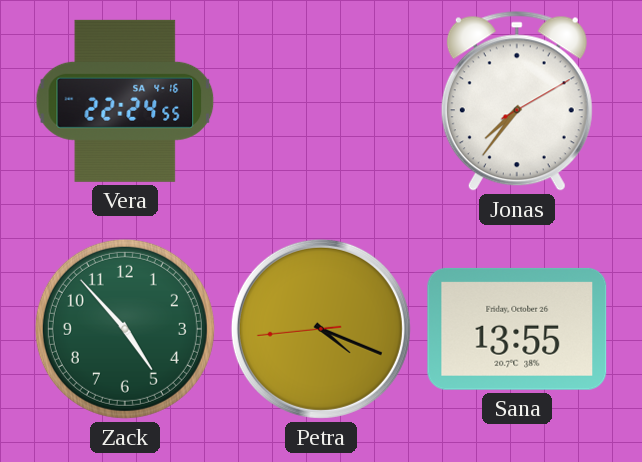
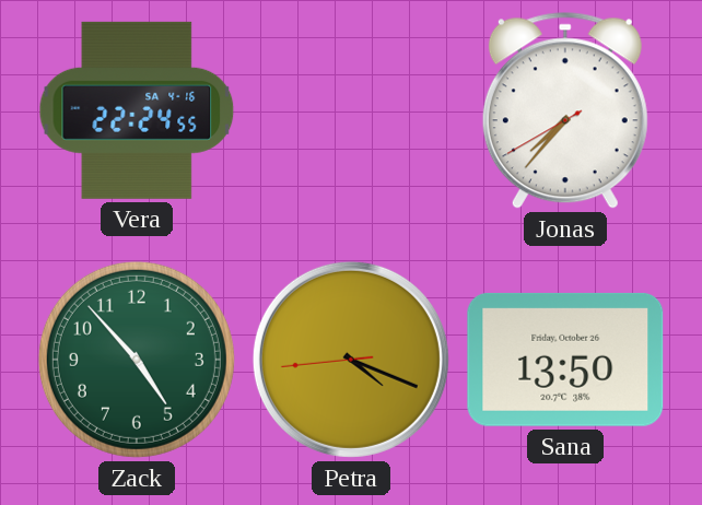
Jonas: 7:36:10 -> 7:36:40
Sana: 13:55 -> 13:50
